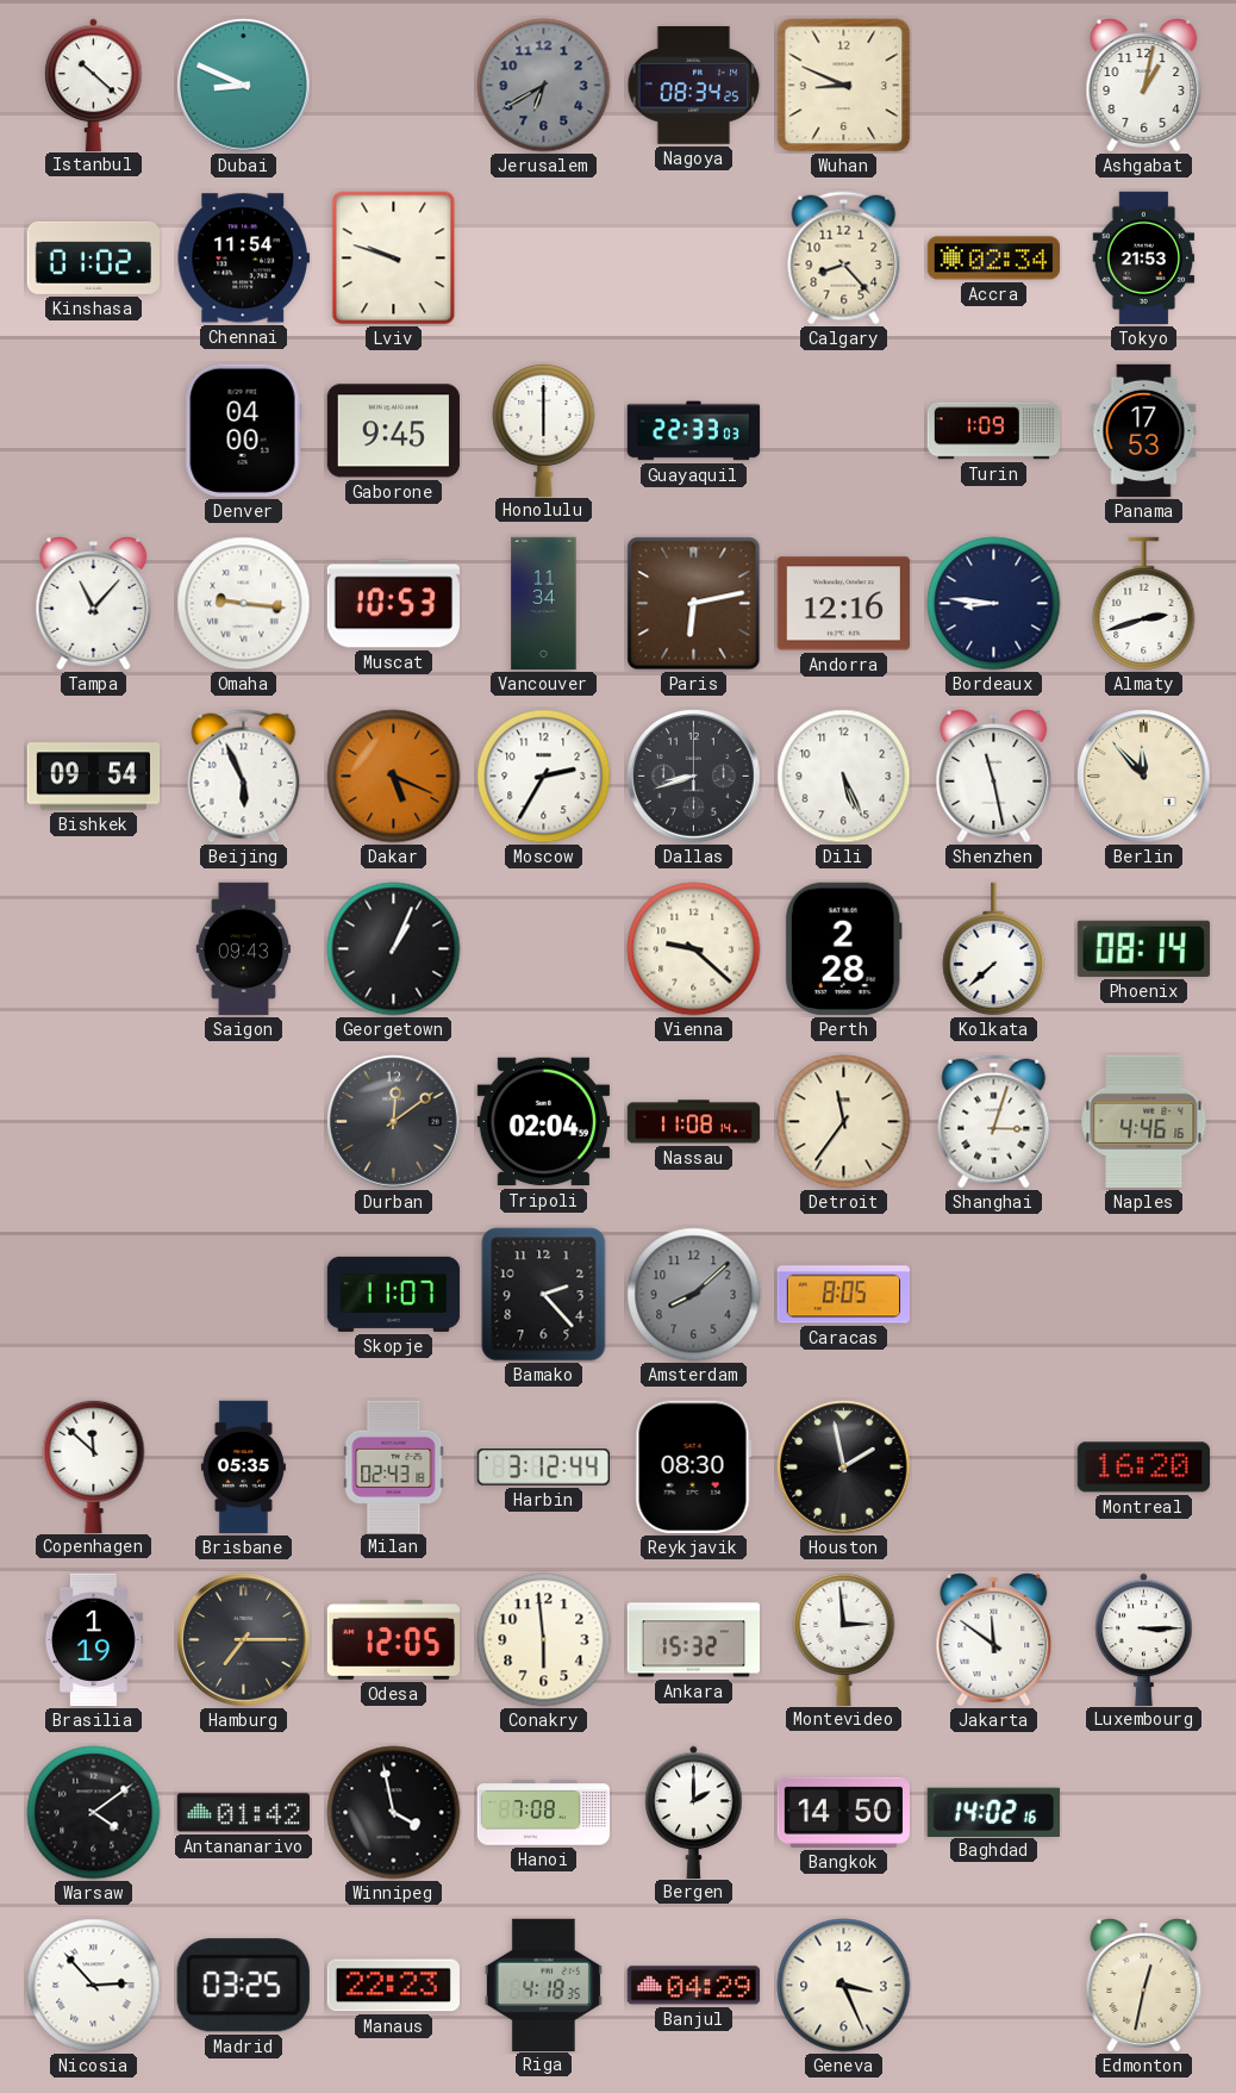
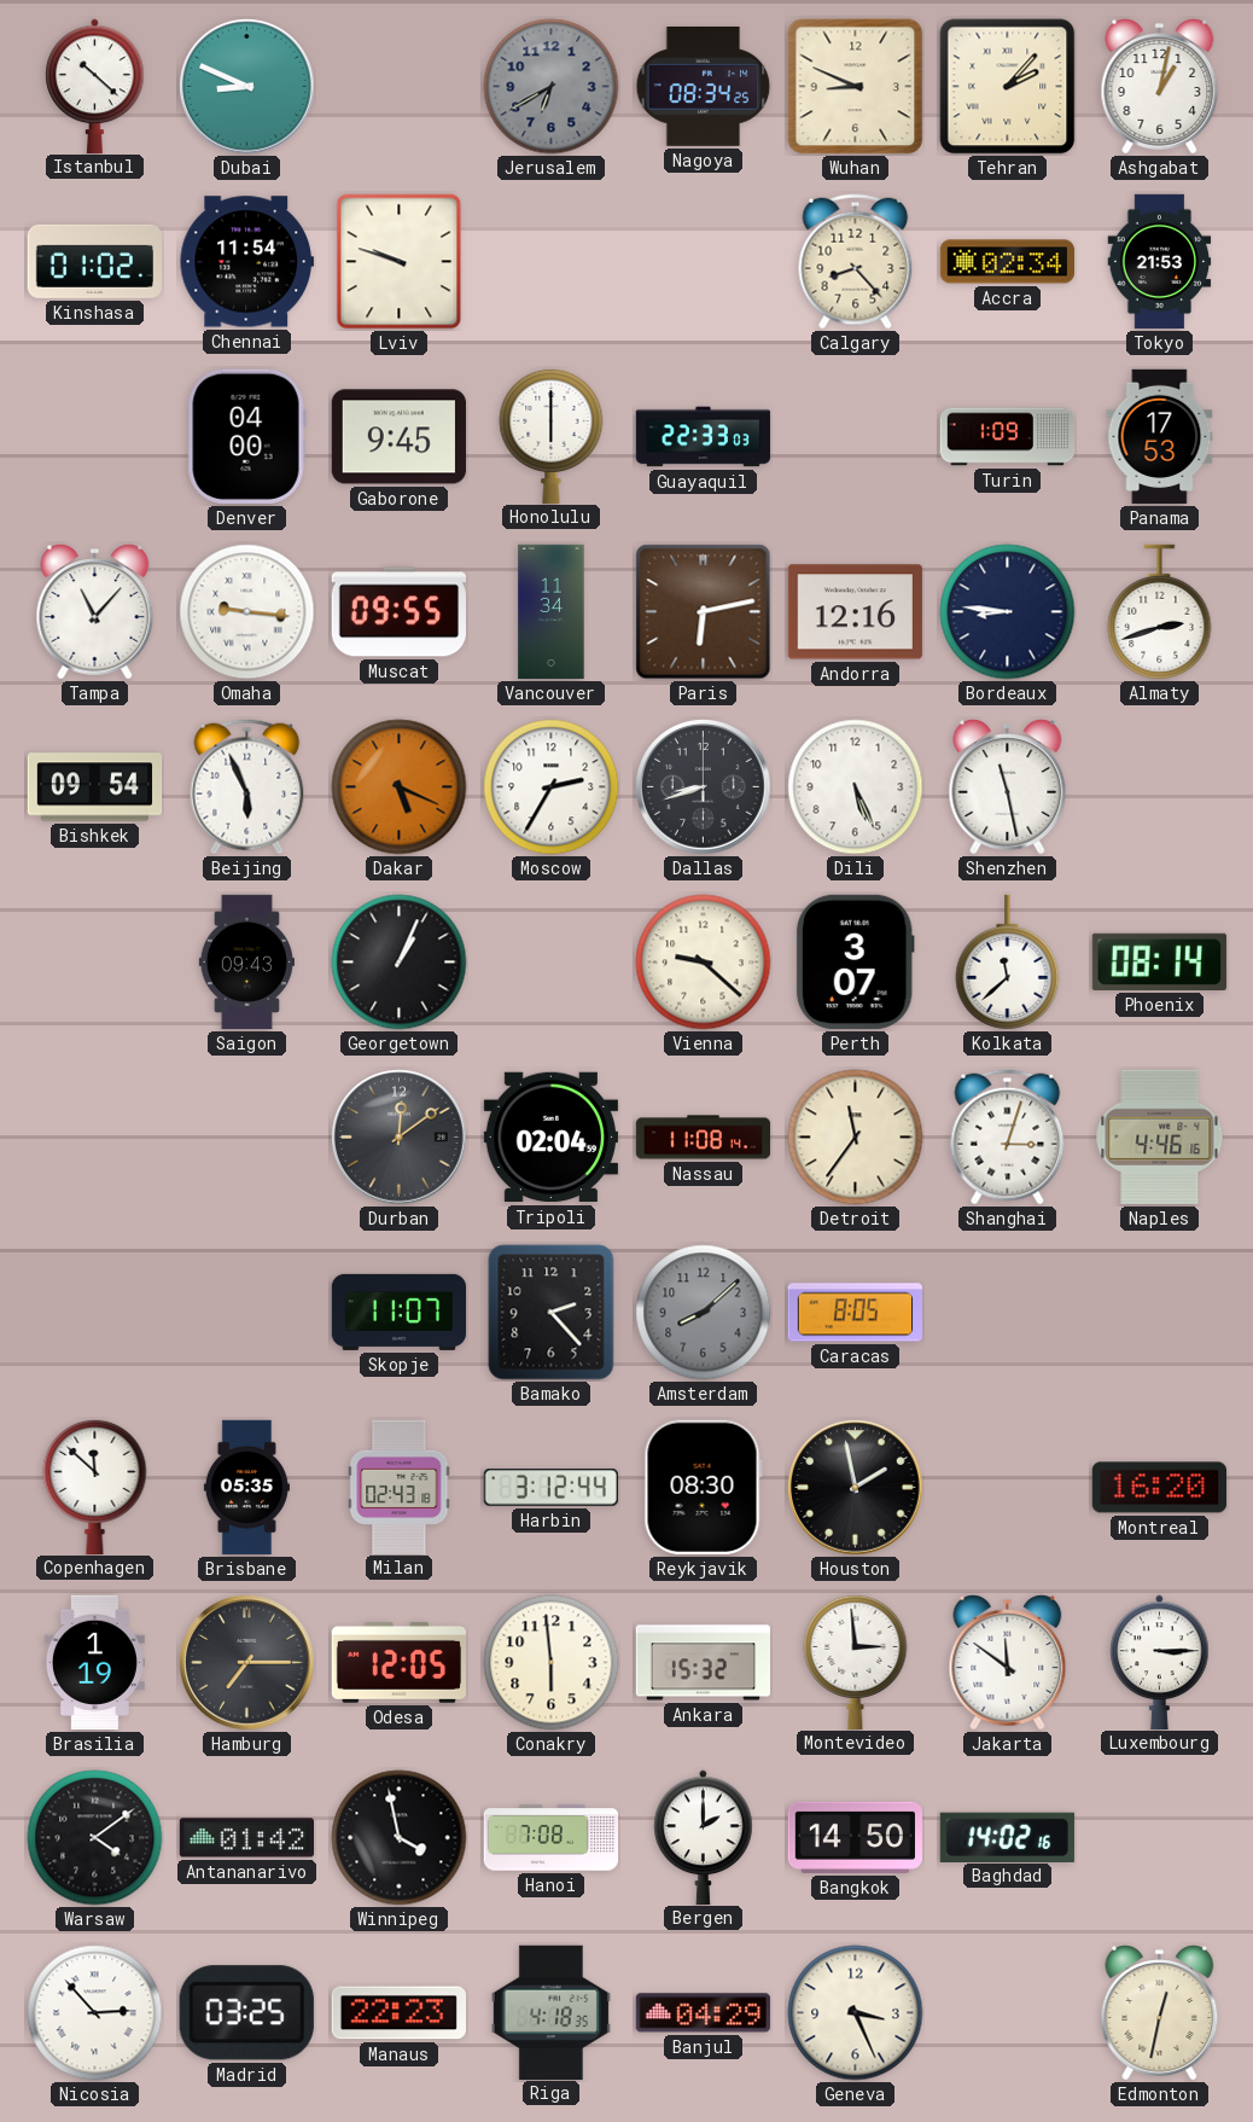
Tehran: none -> 2:07
Muscat: 10:53 -> 09:55
Berlin: 11:53 -> none
Perth: 2:28 -> 3:07
Kolkata: 7:38 -> 11:38
